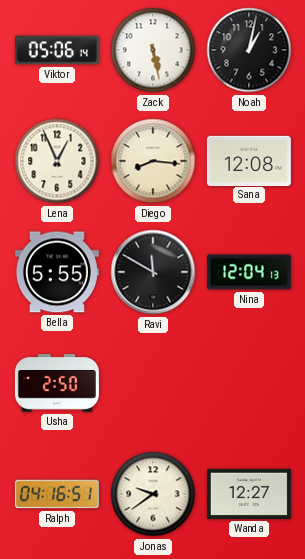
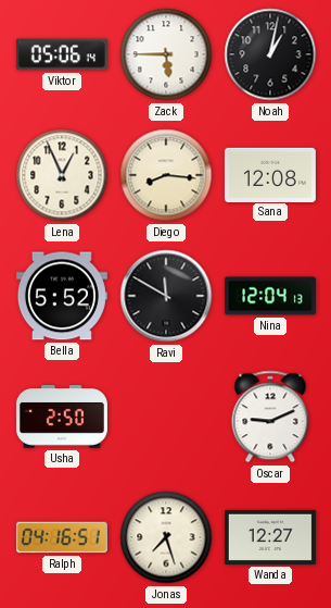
Zack: 5:28 -> 5:45
Bella: 5:55 -> 5:52
Oscar: none -> 9:11
Jonas: 9:39 -> 7:27
